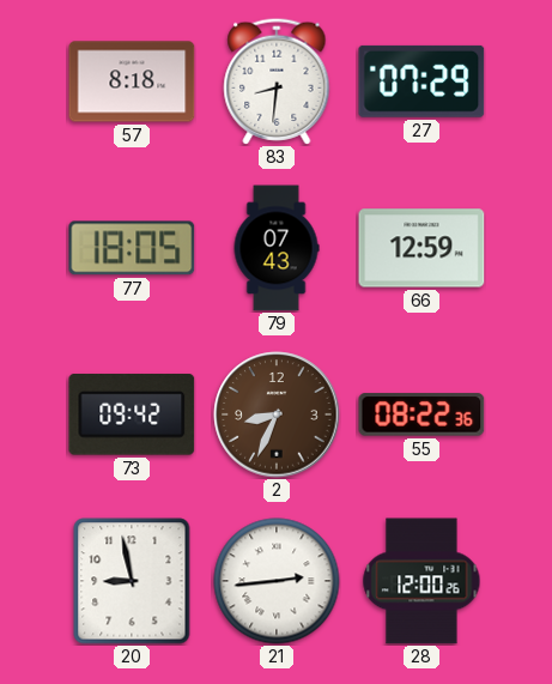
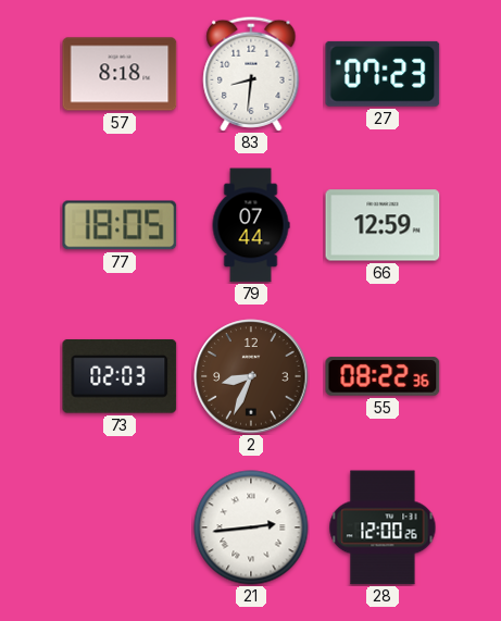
27: 07:29 -> 07:23
79: 07:43 -> 07:44
73: 09:42 -> 02:03
20: 8:58 -> none
